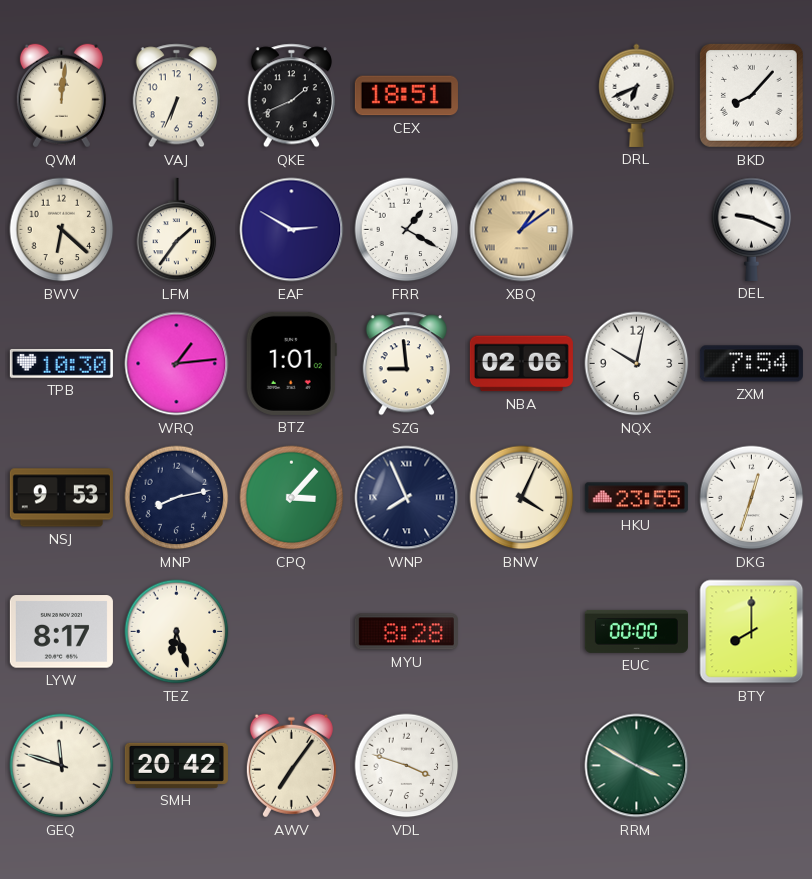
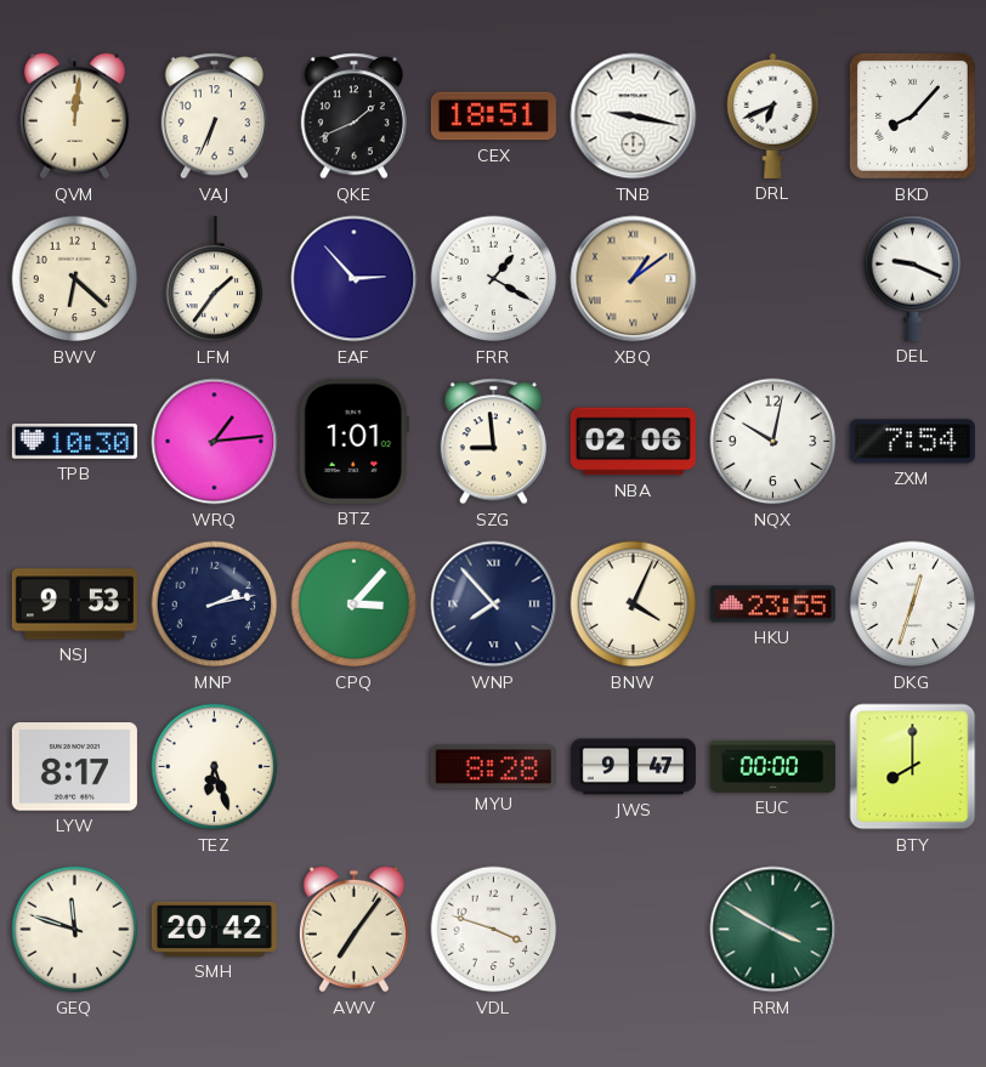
TNB: none -> 9:17
EAF: 2:50 -> 2:53
MNP: 8:13 -> 2:13
WNP: 7:56 -> 7:53
JWS: none -> 9:47
